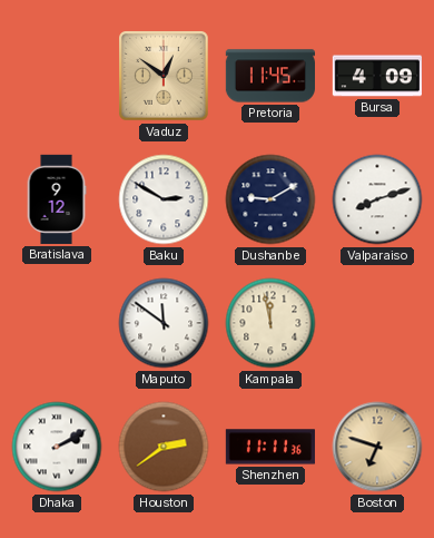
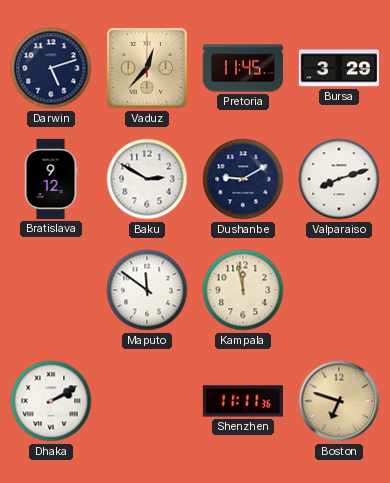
Darwin: none -> 5:12
Vaduz: 12:51 -> 12:37
Bursa: 4:09 -> 3:29
Houston: 2:39 -> none
